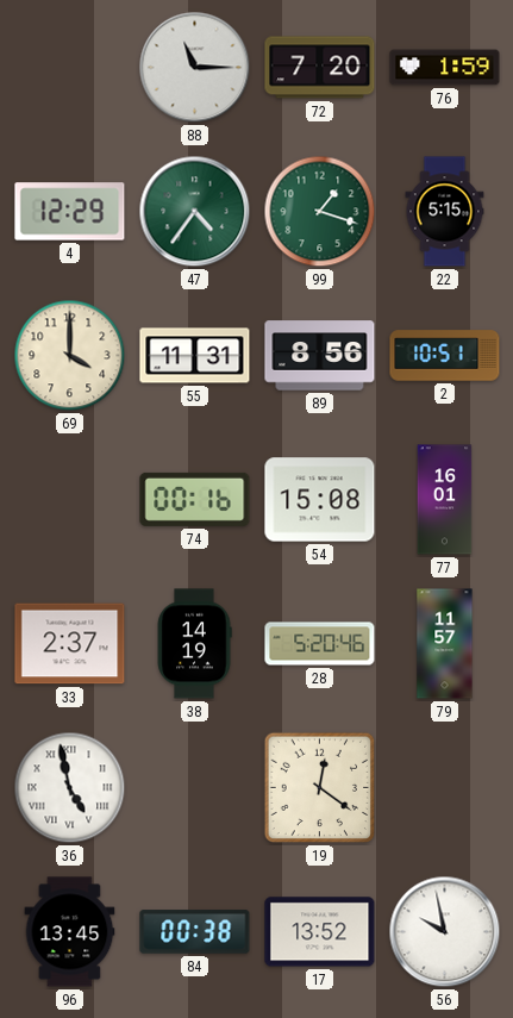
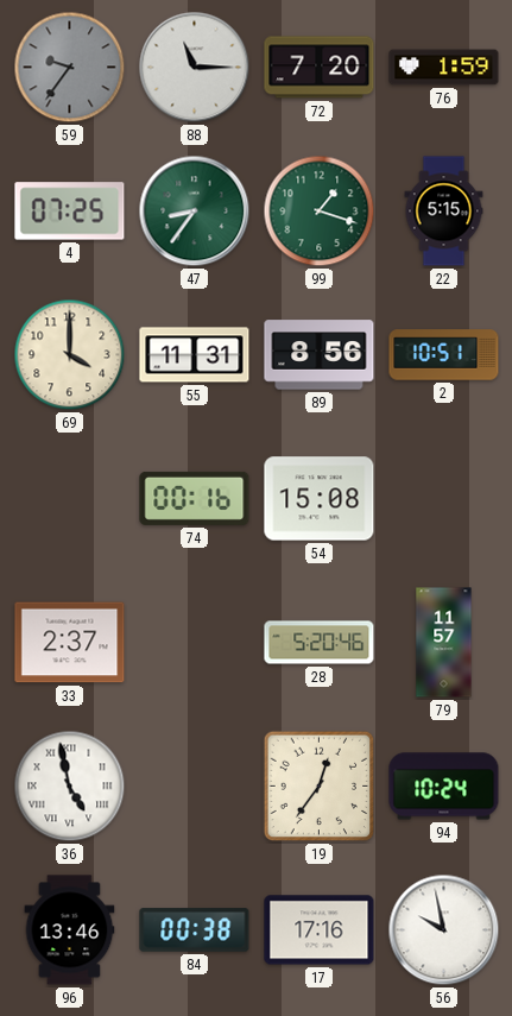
59: none -> 9:36
4: 12:29 -> 07:25
47: 4:36 -> 8:36
77: 16:01 -> none
38: 14:19 -> none
19: 12:21 -> 12:36
94: none -> 10:24
96: 13:45 -> 13:46
17: 13:52 -> 17:16
